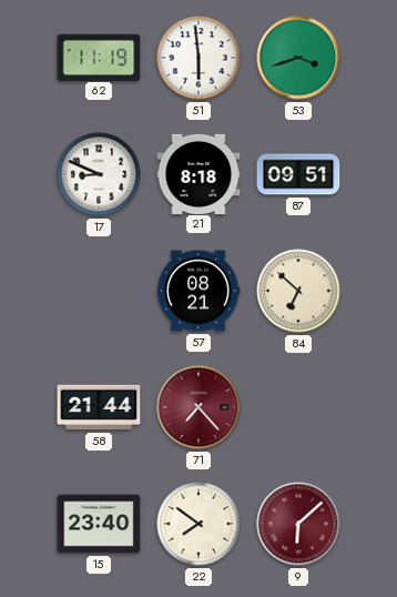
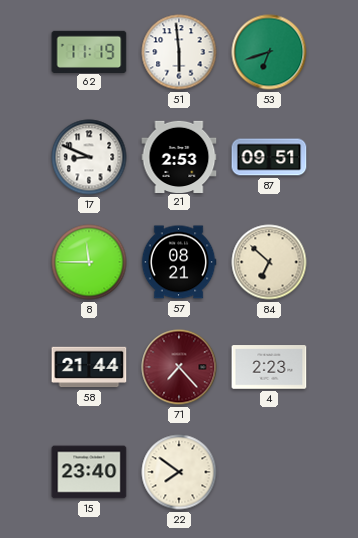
53: 3:42 -> 6:42
21: 8:18 -> 2:53
8: none -> 11:45
4: none -> 2:23
9: 6:08 -> none
